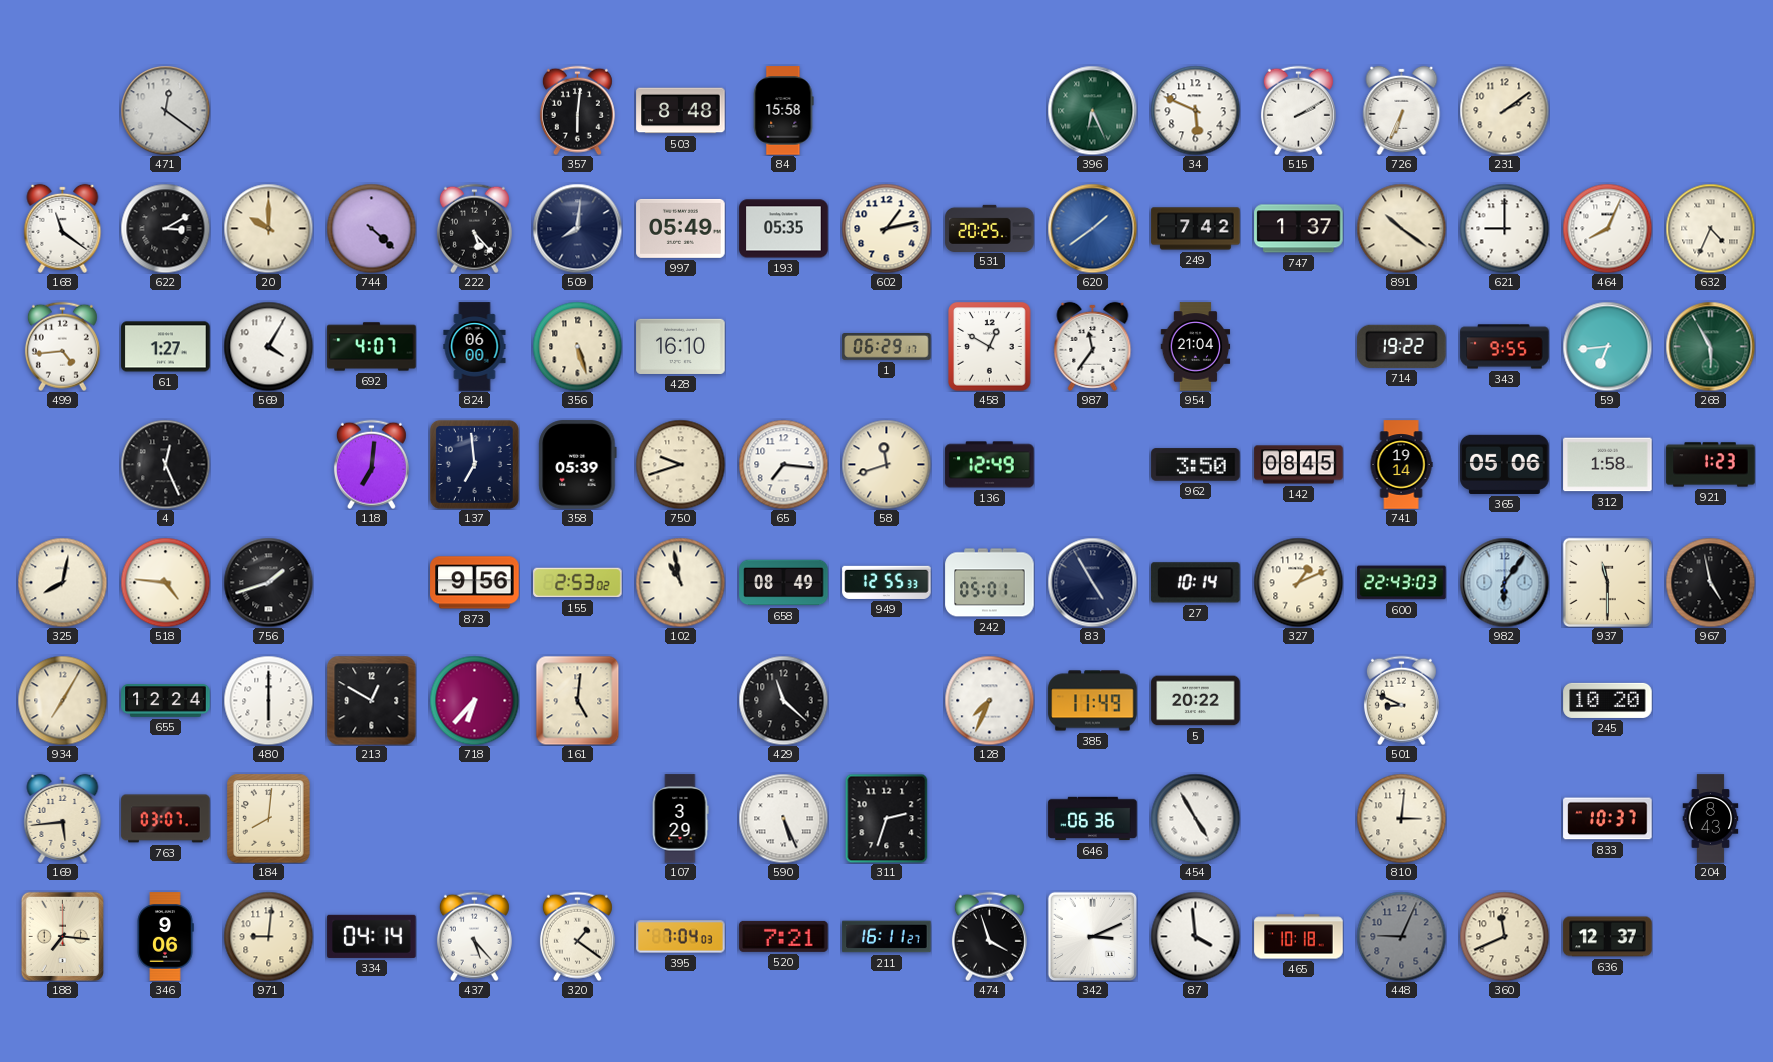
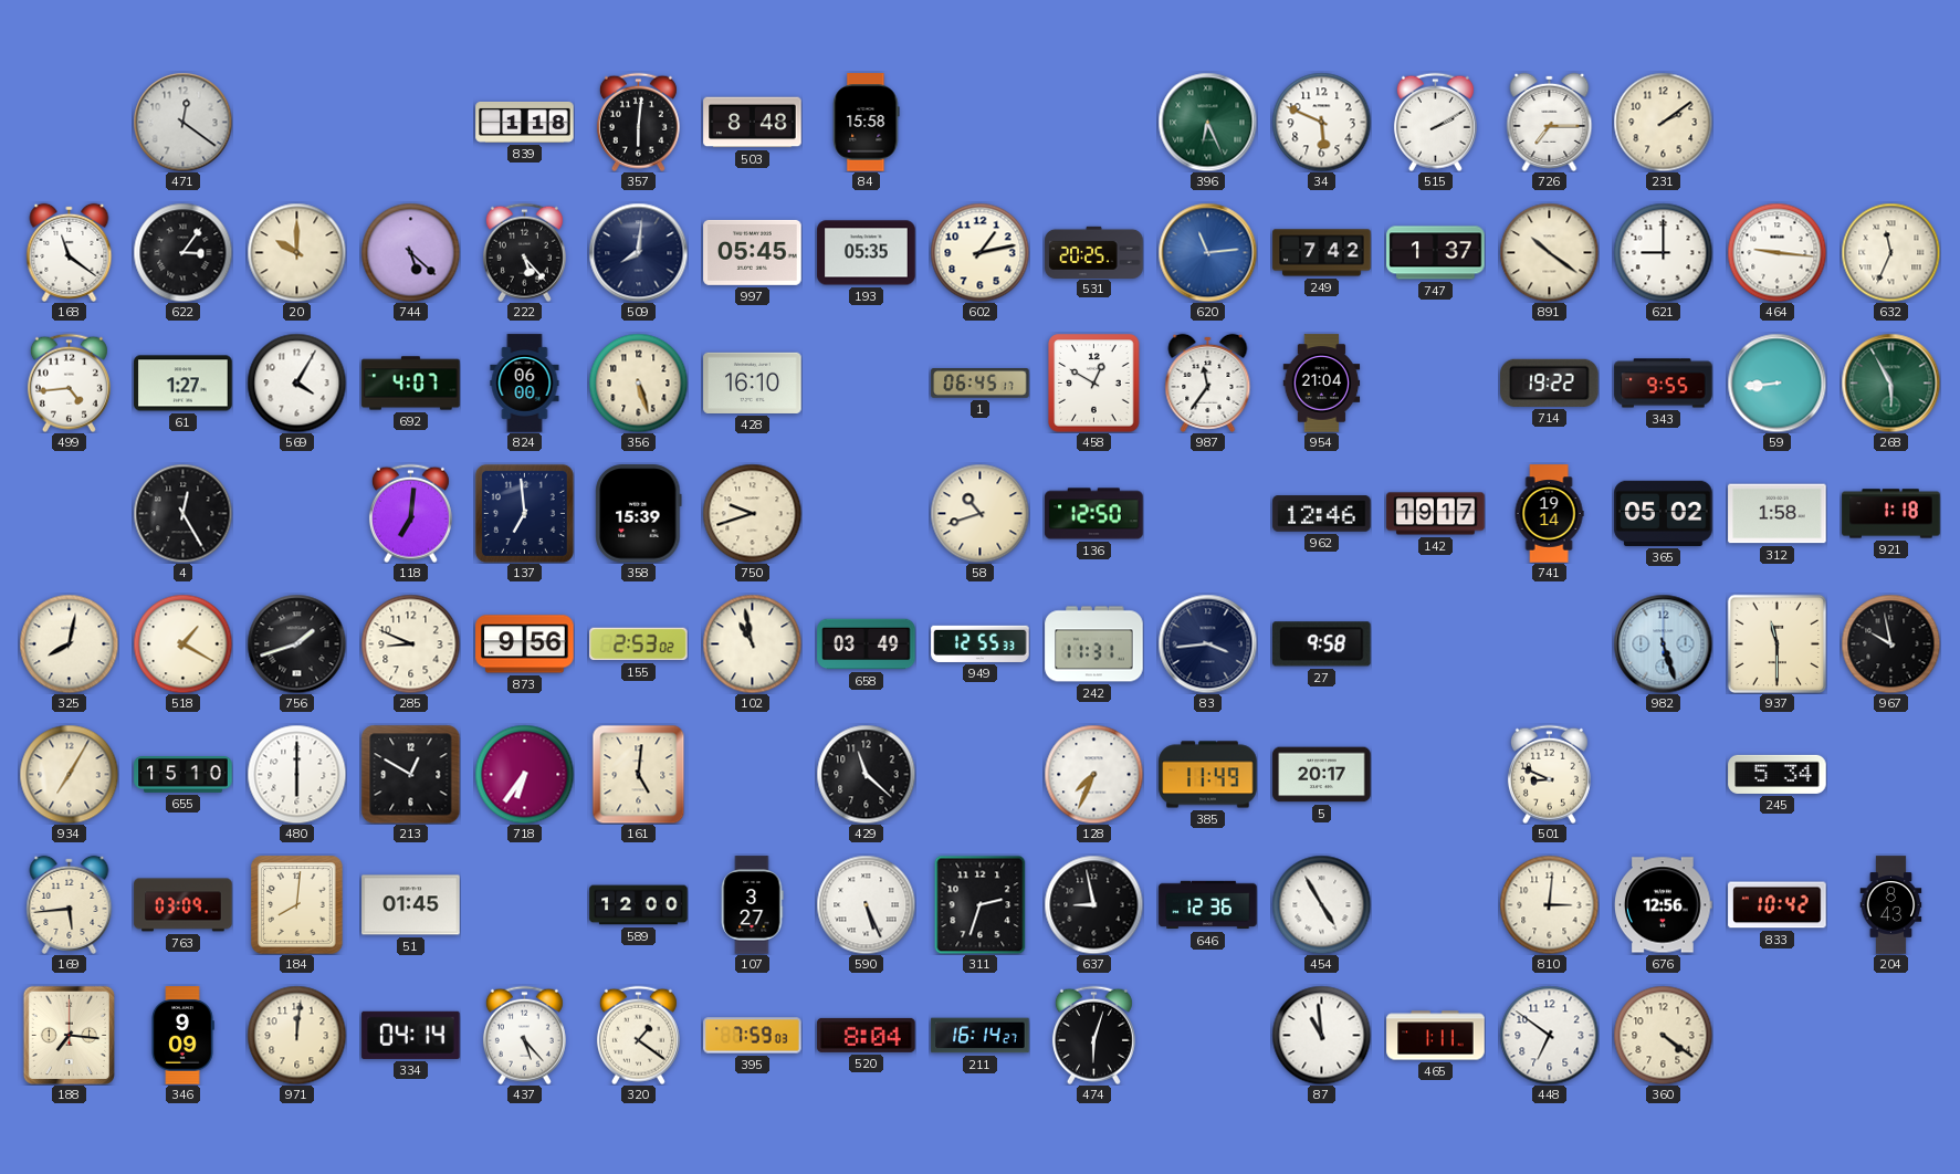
839: none -> 1:18
726: 6:34 -> 7:15
622: 3:10 -> 3:06
744: 4:22 -> 5:22
997: 05:49 -> 05:45
620: 1:39 -> 11:14
464: 8:04 -> 9:16
632: 4:34 -> 11:34
1: 06:29 -> 06:45
59: 6:44 -> 8:44
4: 12:26 -> 12:25
358: 05:39 -> 15:39
65: 7:16 -> none
58: 11:42 -> 10:42
136: 12:49 -> 12:50
962: 3:50 -> 12:46
142: 08:45 -> 19:17
365: 05:06 -> 05:02
921: 1:23 -> 1:18
518: 4:46 -> 1:20
285: none -> 8:49
658: 08:49 -> 03:49
242: 05:01 -> 11:31
83: 4:55 -> 3:44
27: 10:14 -> 9:58
327: 1:11 -> none
600: 22:43 -> none
982: 6:06 -> 5:27
967: 4:58 -> 9:58
655: 12:24 -> 15:10
718: 6:37 -> 6:36
5: 20:22 -> 20:17
245: 10:20 -> 5:34
763: 03:07 -> 03:09
51: none -> 01:45
589: none -> 12:00
107: 3:29 -> 3:27
637: none -> 8:58
646: 06:36 -> 12:36
676: none -> 12:56
833: 10:37 -> 10:42
346: 9:06 -> 9:09
971: 9:01 -> 12:01
395: 7:04 -> 7:59
520: 7:21 -> 8:04
211: 16:11 -> 16:14
474: 3:57 -> 6:03
342: 3:11 -> none
87: 3:59 -> 10:59
465: 10:18 -> 1:11
448: 9:04 -> 6:51
448 dial: grey -> white
360: 11:41 -> 4:21
636: 12:37 -> none
